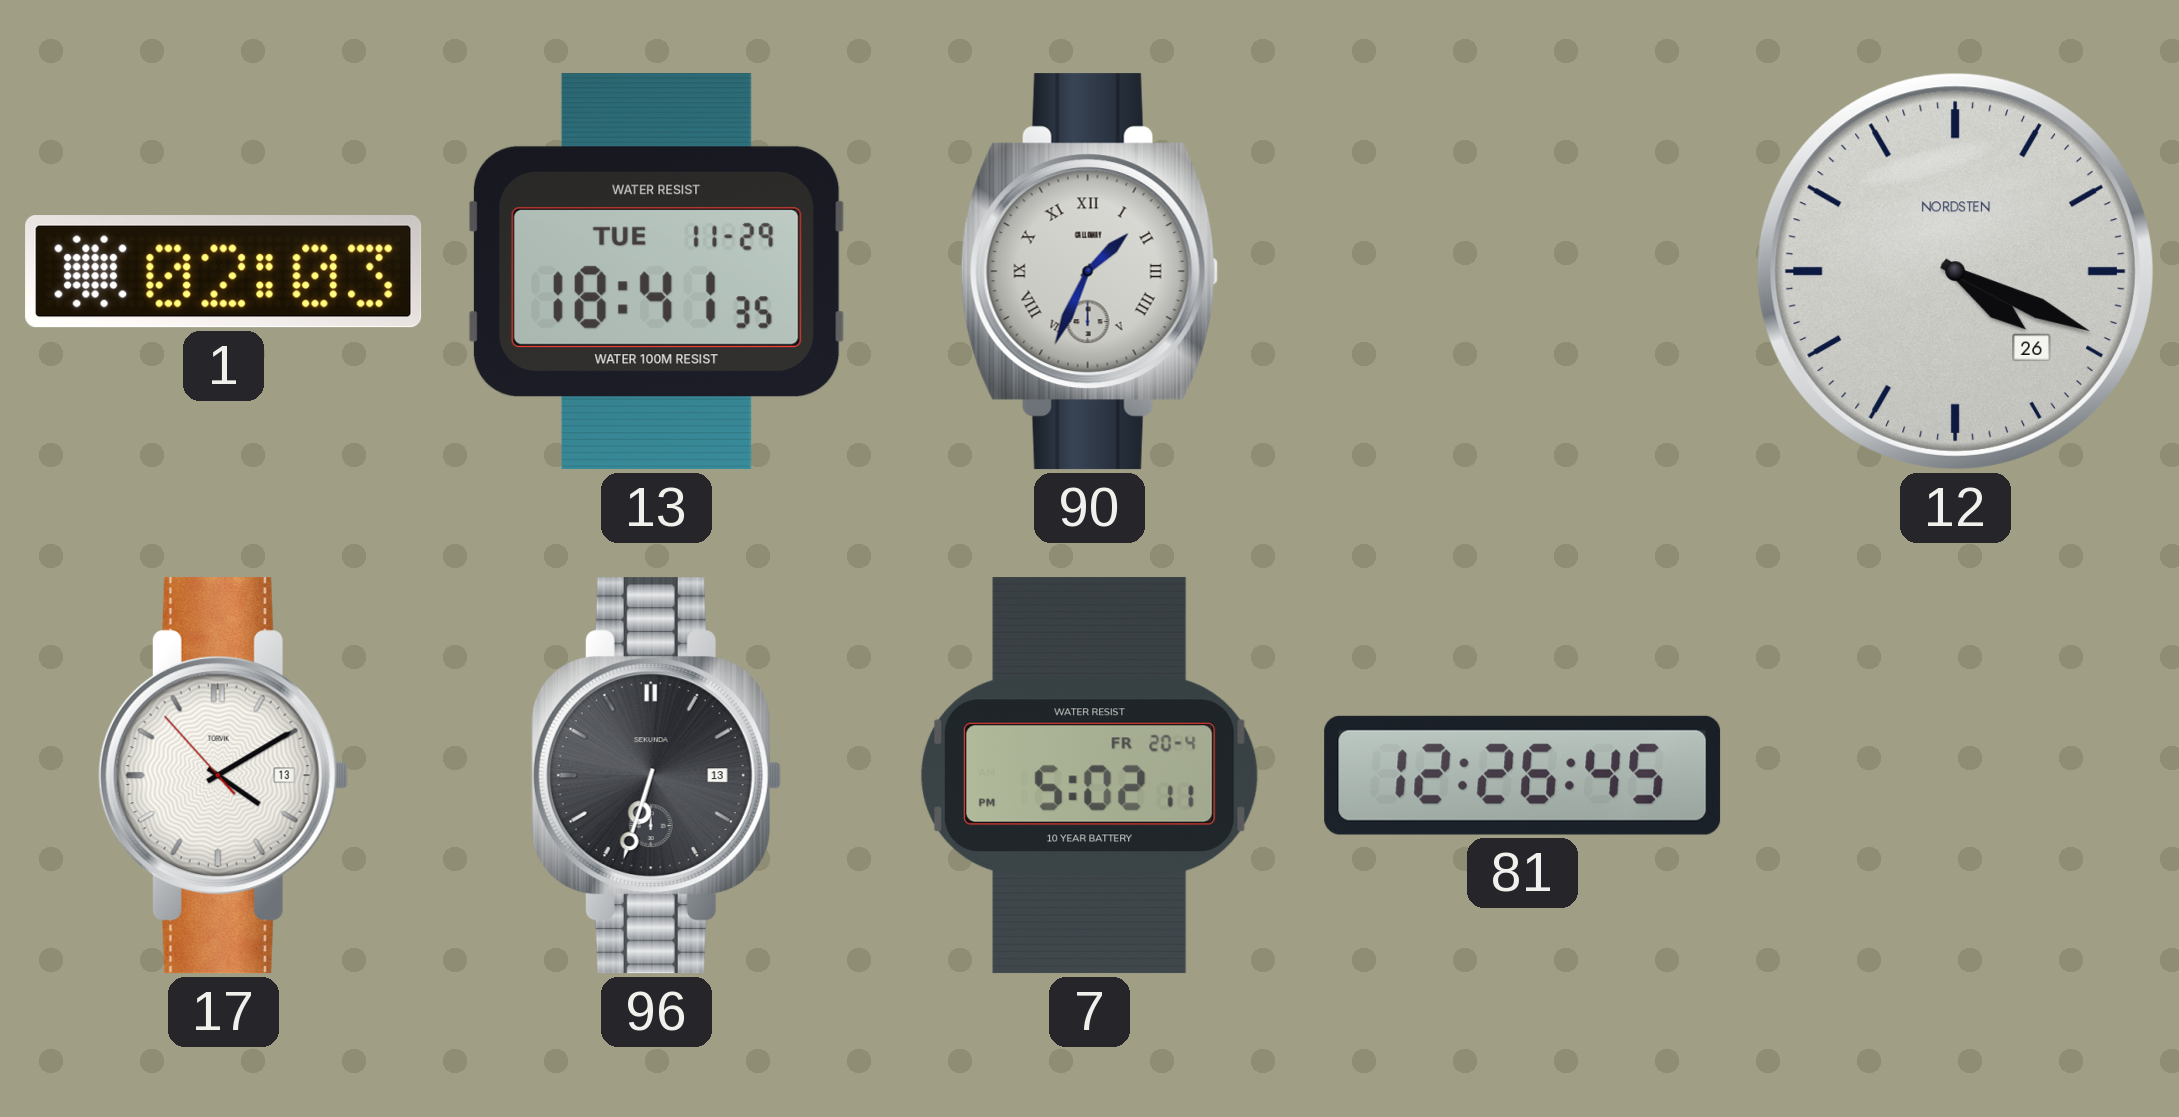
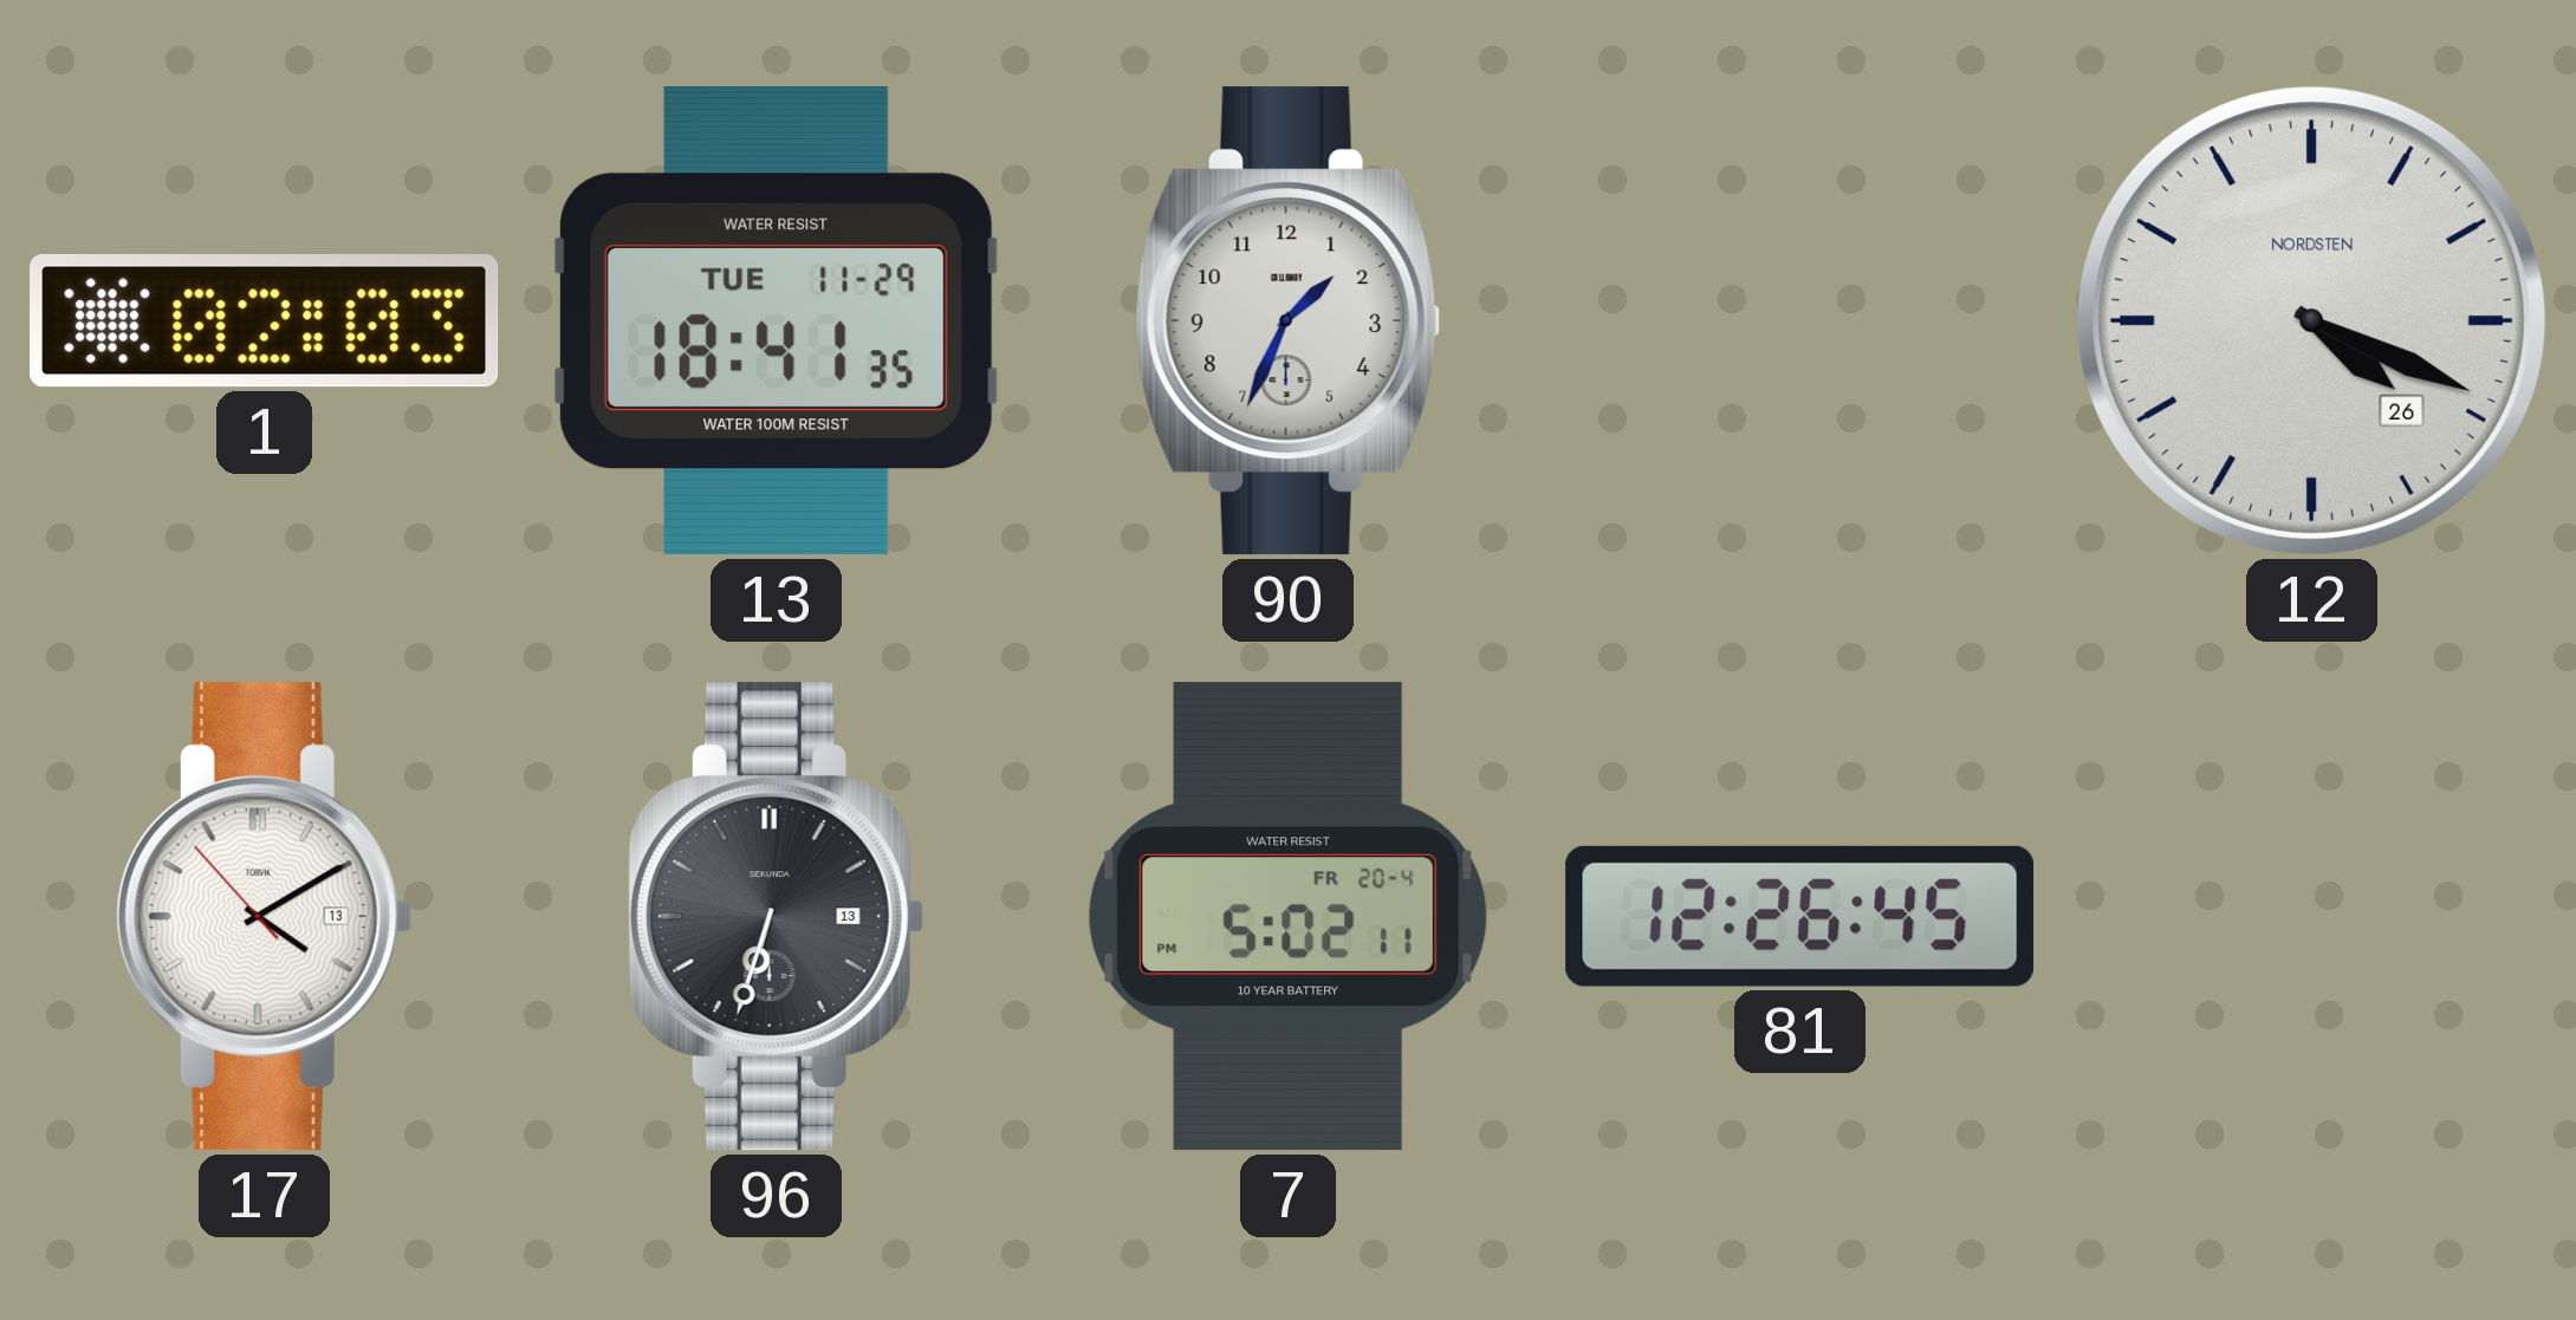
90 numerals: Roman -> Arabic
